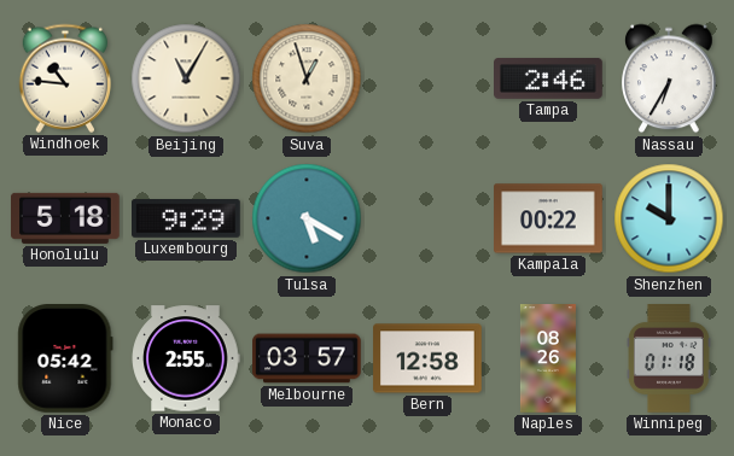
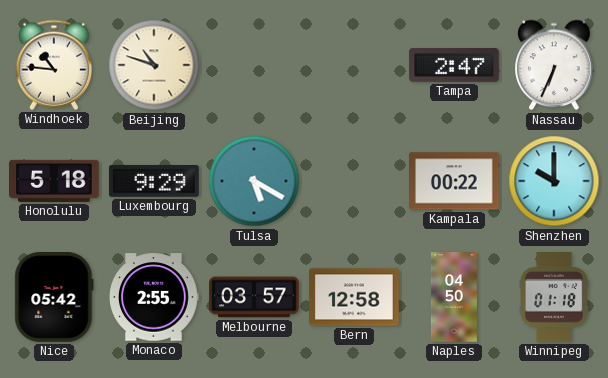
Beijing: 11:05 -> 10:48
Suva: 12:57 -> none
Tampa: 2:46 -> 2:47
Nassau: 6:35 -> 6:34
Naples: 08:26 -> 04:50
